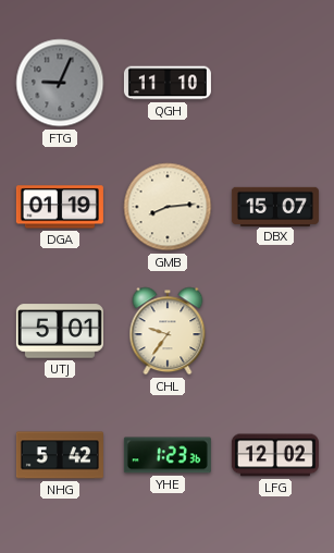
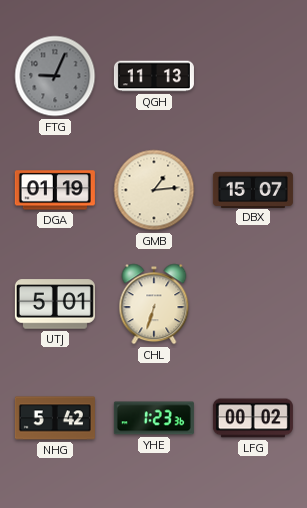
QGH: 11:10 -> 11:13
GMB: 8:14 -> 1:14
CHL: 9:36 -> 6:33
LFG: 12:02 -> 00:02
